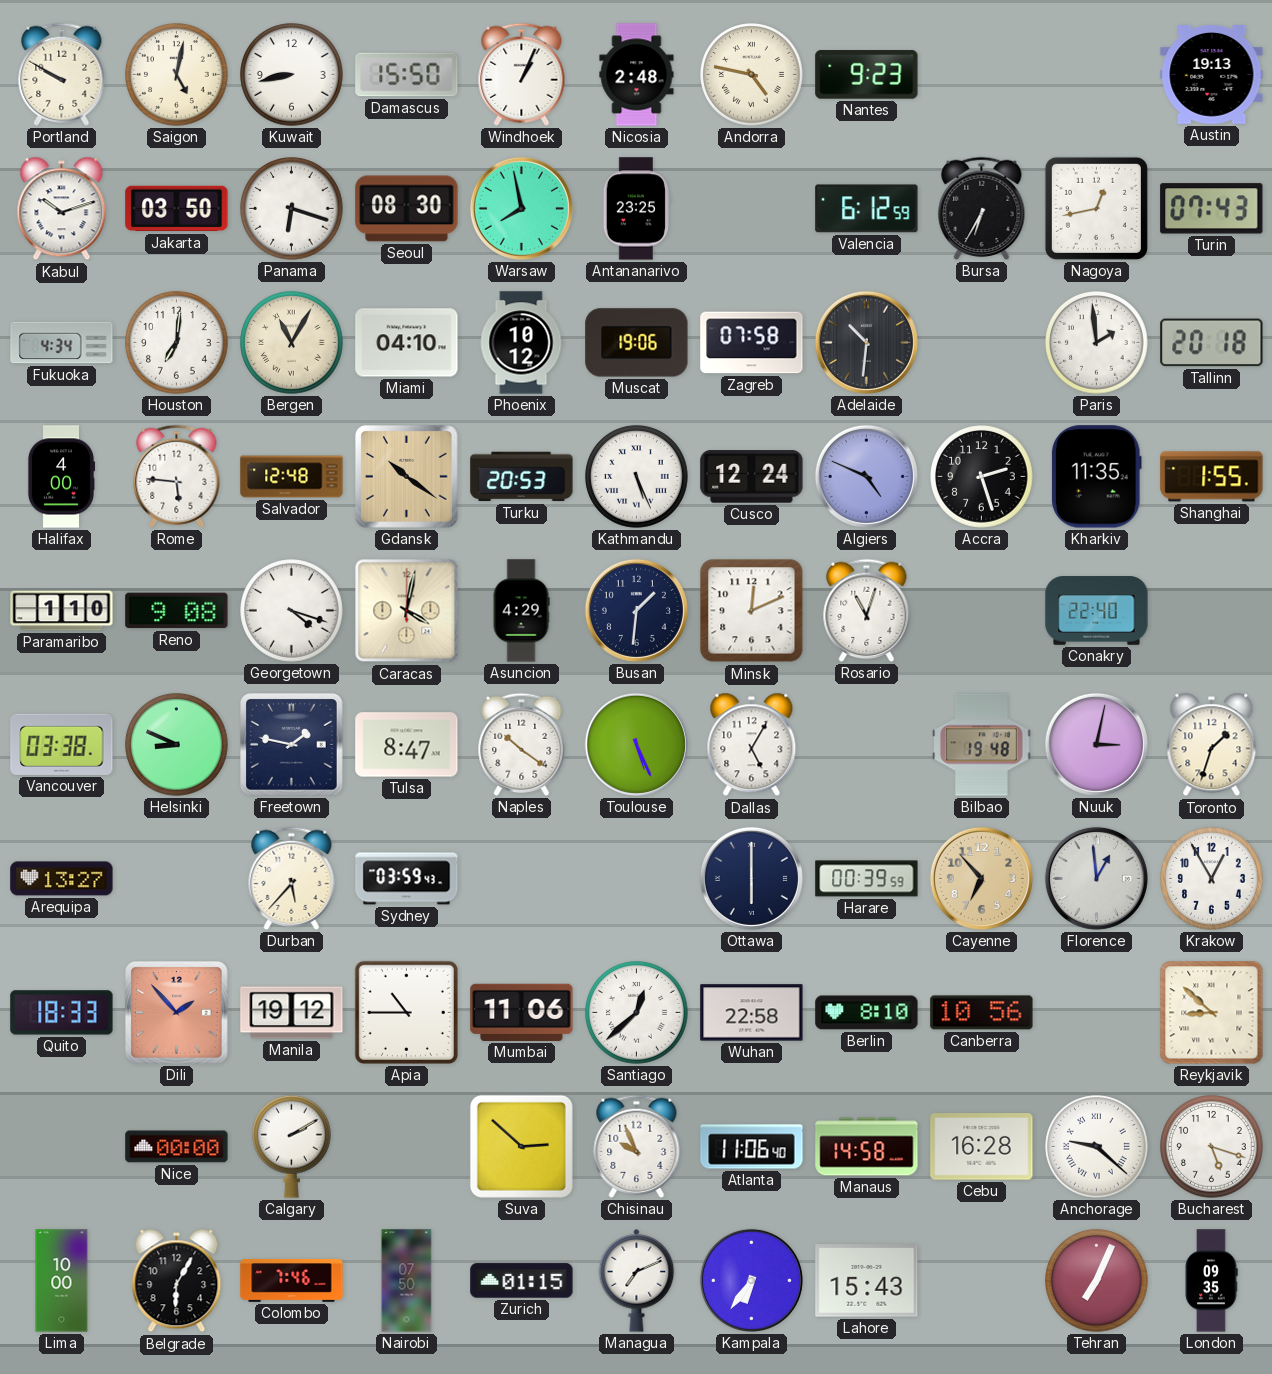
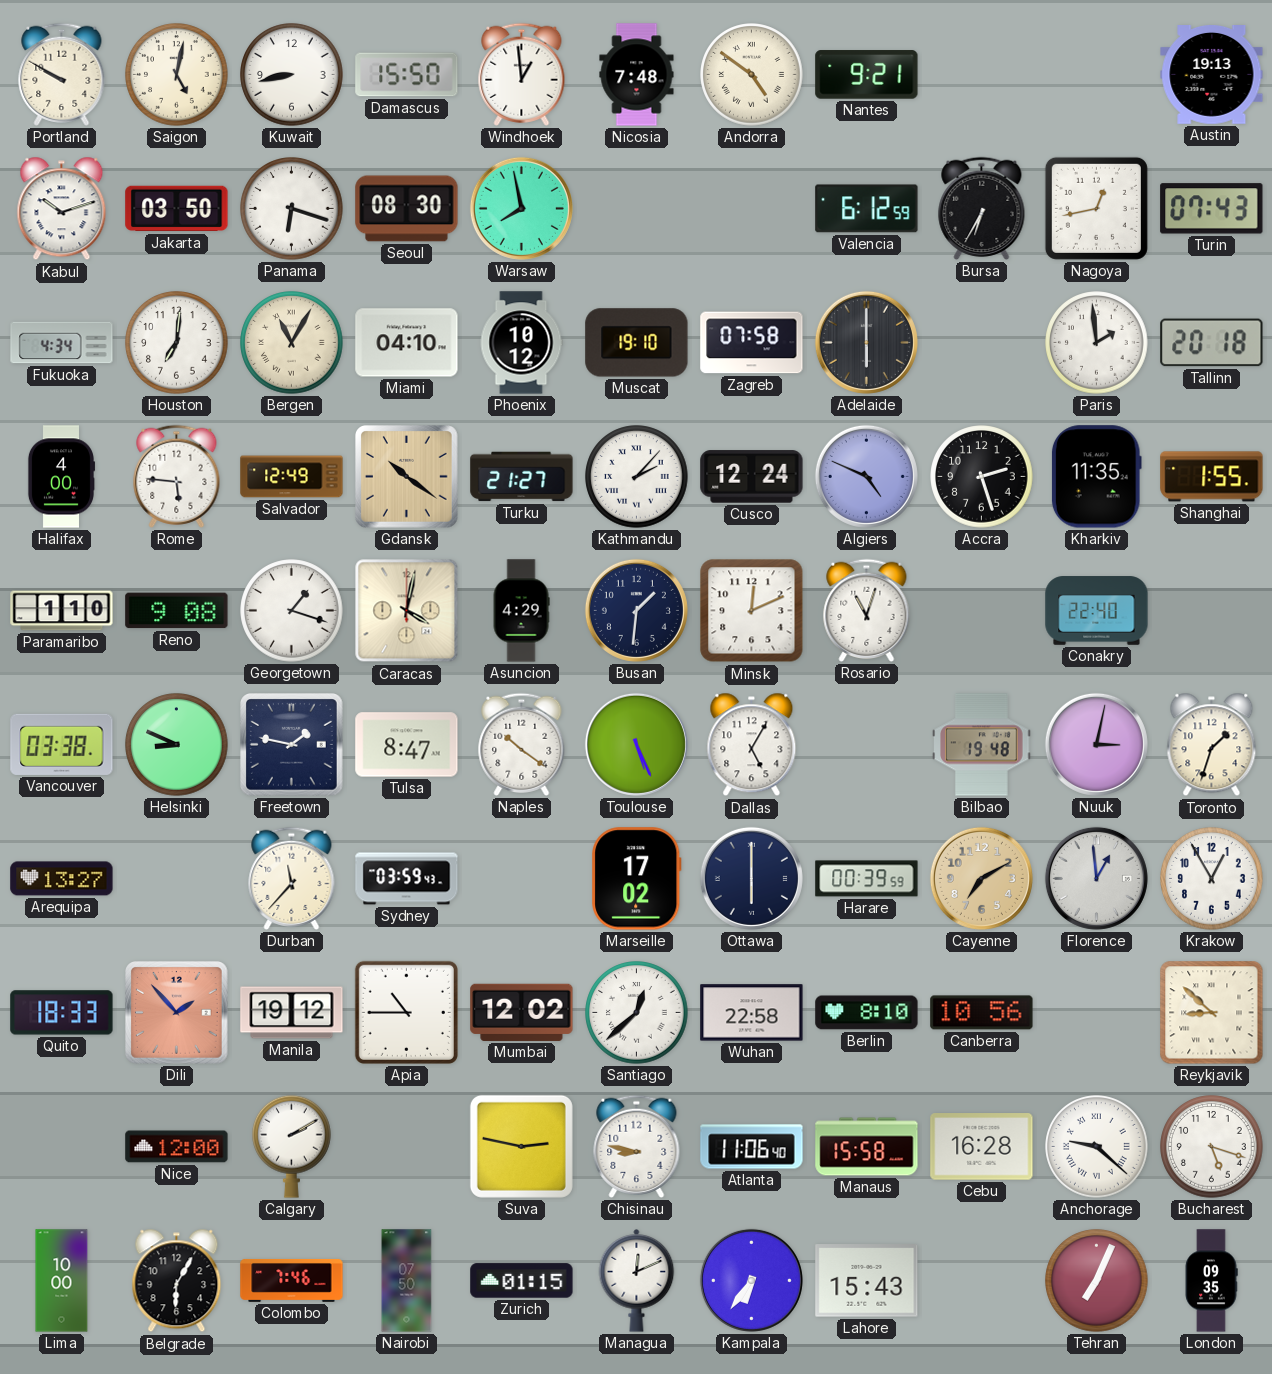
Windhoek: 1:04 -> 12:59
Nicosia: 2:48 -> 7:48
Andorra: 4:47 -> 4:51
Nantes: 9:23 -> 9:21
Antananarivo: 23:25 -> none
Muscat: 19:06 -> 19:10
Adelaide: 10:31 -> 6:00
Salvador: 12:48 -> 12:49
Turku: 20:53 -> 21:27
Kathmandu: 5:26 -> 2:07
Georgetown: 4:18 -> 1:18
Durban: 5:37 -> 11:37
Marseille: none -> 17:02
Cayenne: 6:53 -> 7:10
Mumbai: 11:06 -> 12:02
Nice: 00:00 -> 12:00
Suva: 2:52 -> 2:47
Chisinau: 9:56 -> 8:47
Manaus: 14:58 -> 15:58
Managua: 7:11 -> 12:11
